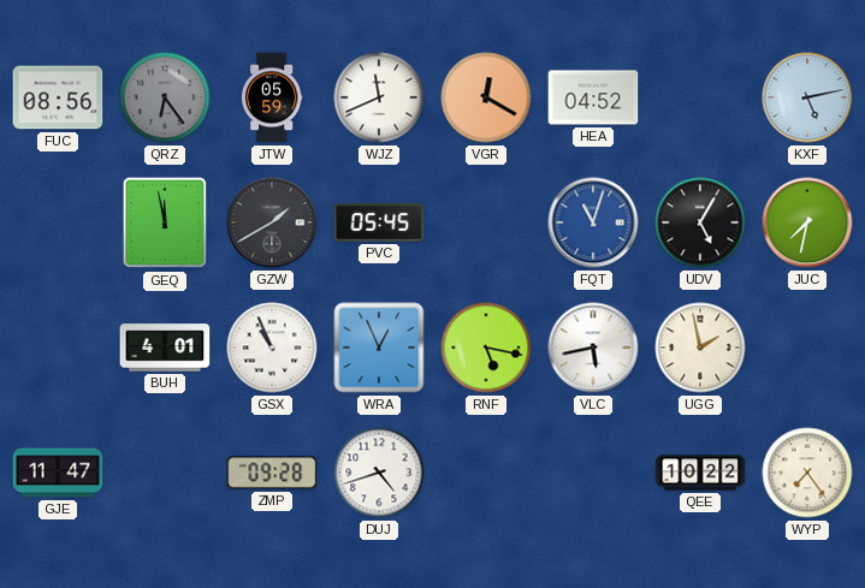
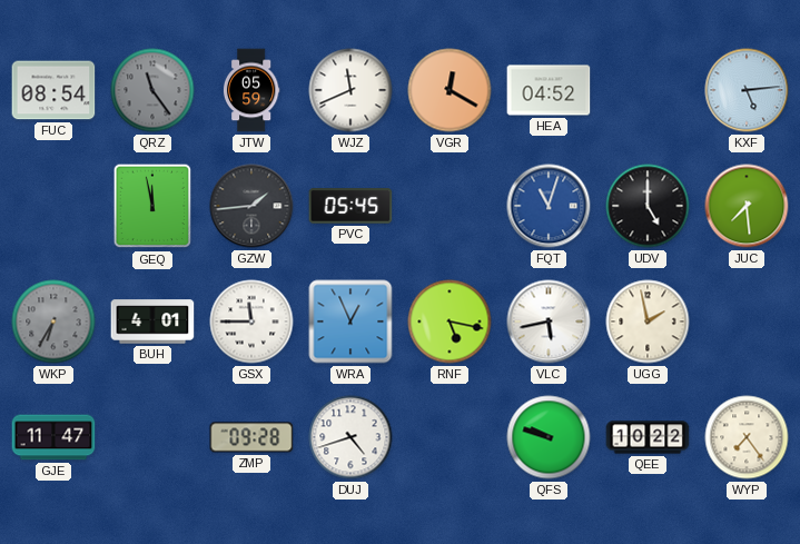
FUC: 08:56 -> 08:54
QRZ: 6:24 -> 11:24
KXF: 5:13 -> 5:14
GZW: 1:40 -> 1:44
UDV: 5:05 -> 5:00
JUC: 7:32 -> 7:29
WKP: none -> 6:35
GSX: 10:56 -> 11:45
QFS: none -> 9:48
